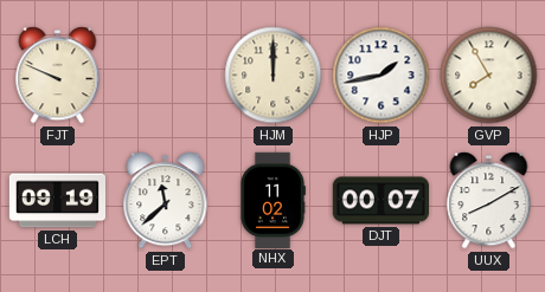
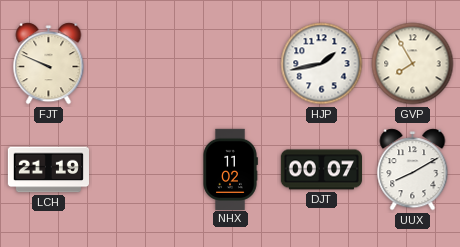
HJM: 12:00 -> none
LCH: 09:19 -> 21:19
EPT: 11:38 -> none
